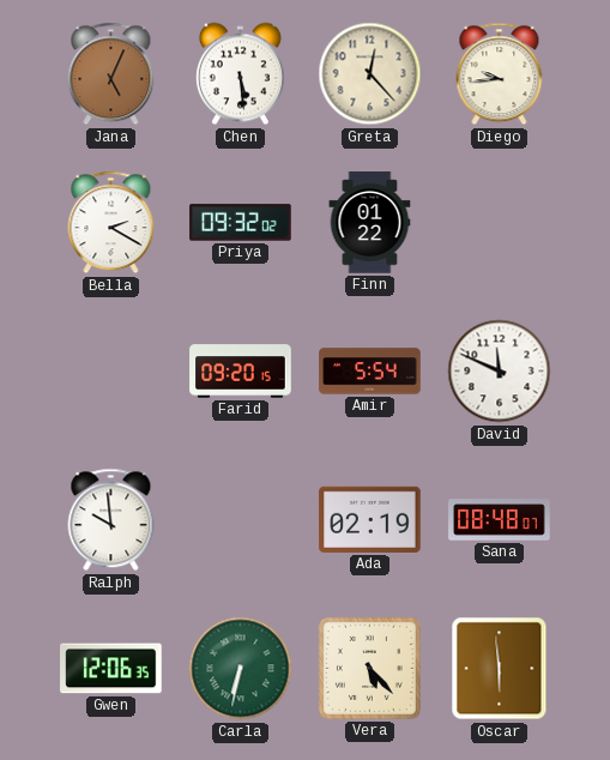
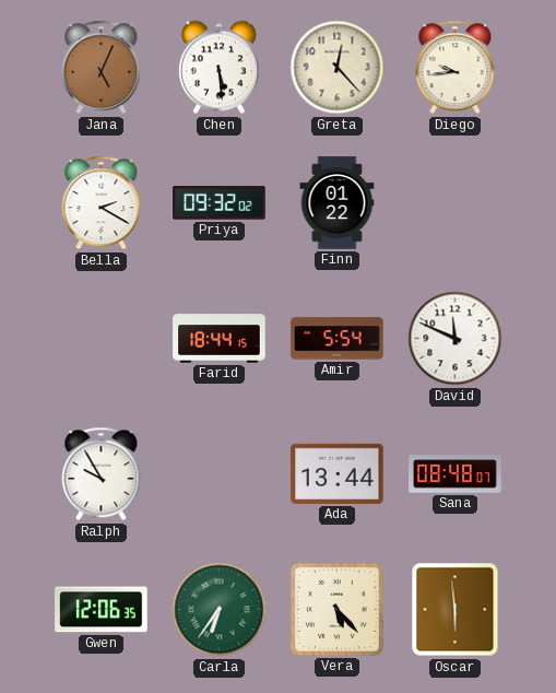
Farid: 09:20 -> 18:44
Ralph: 9:59 -> 9:55
Ada: 02:19 -> 13:44
Carla: 6:32 -> 6:36
